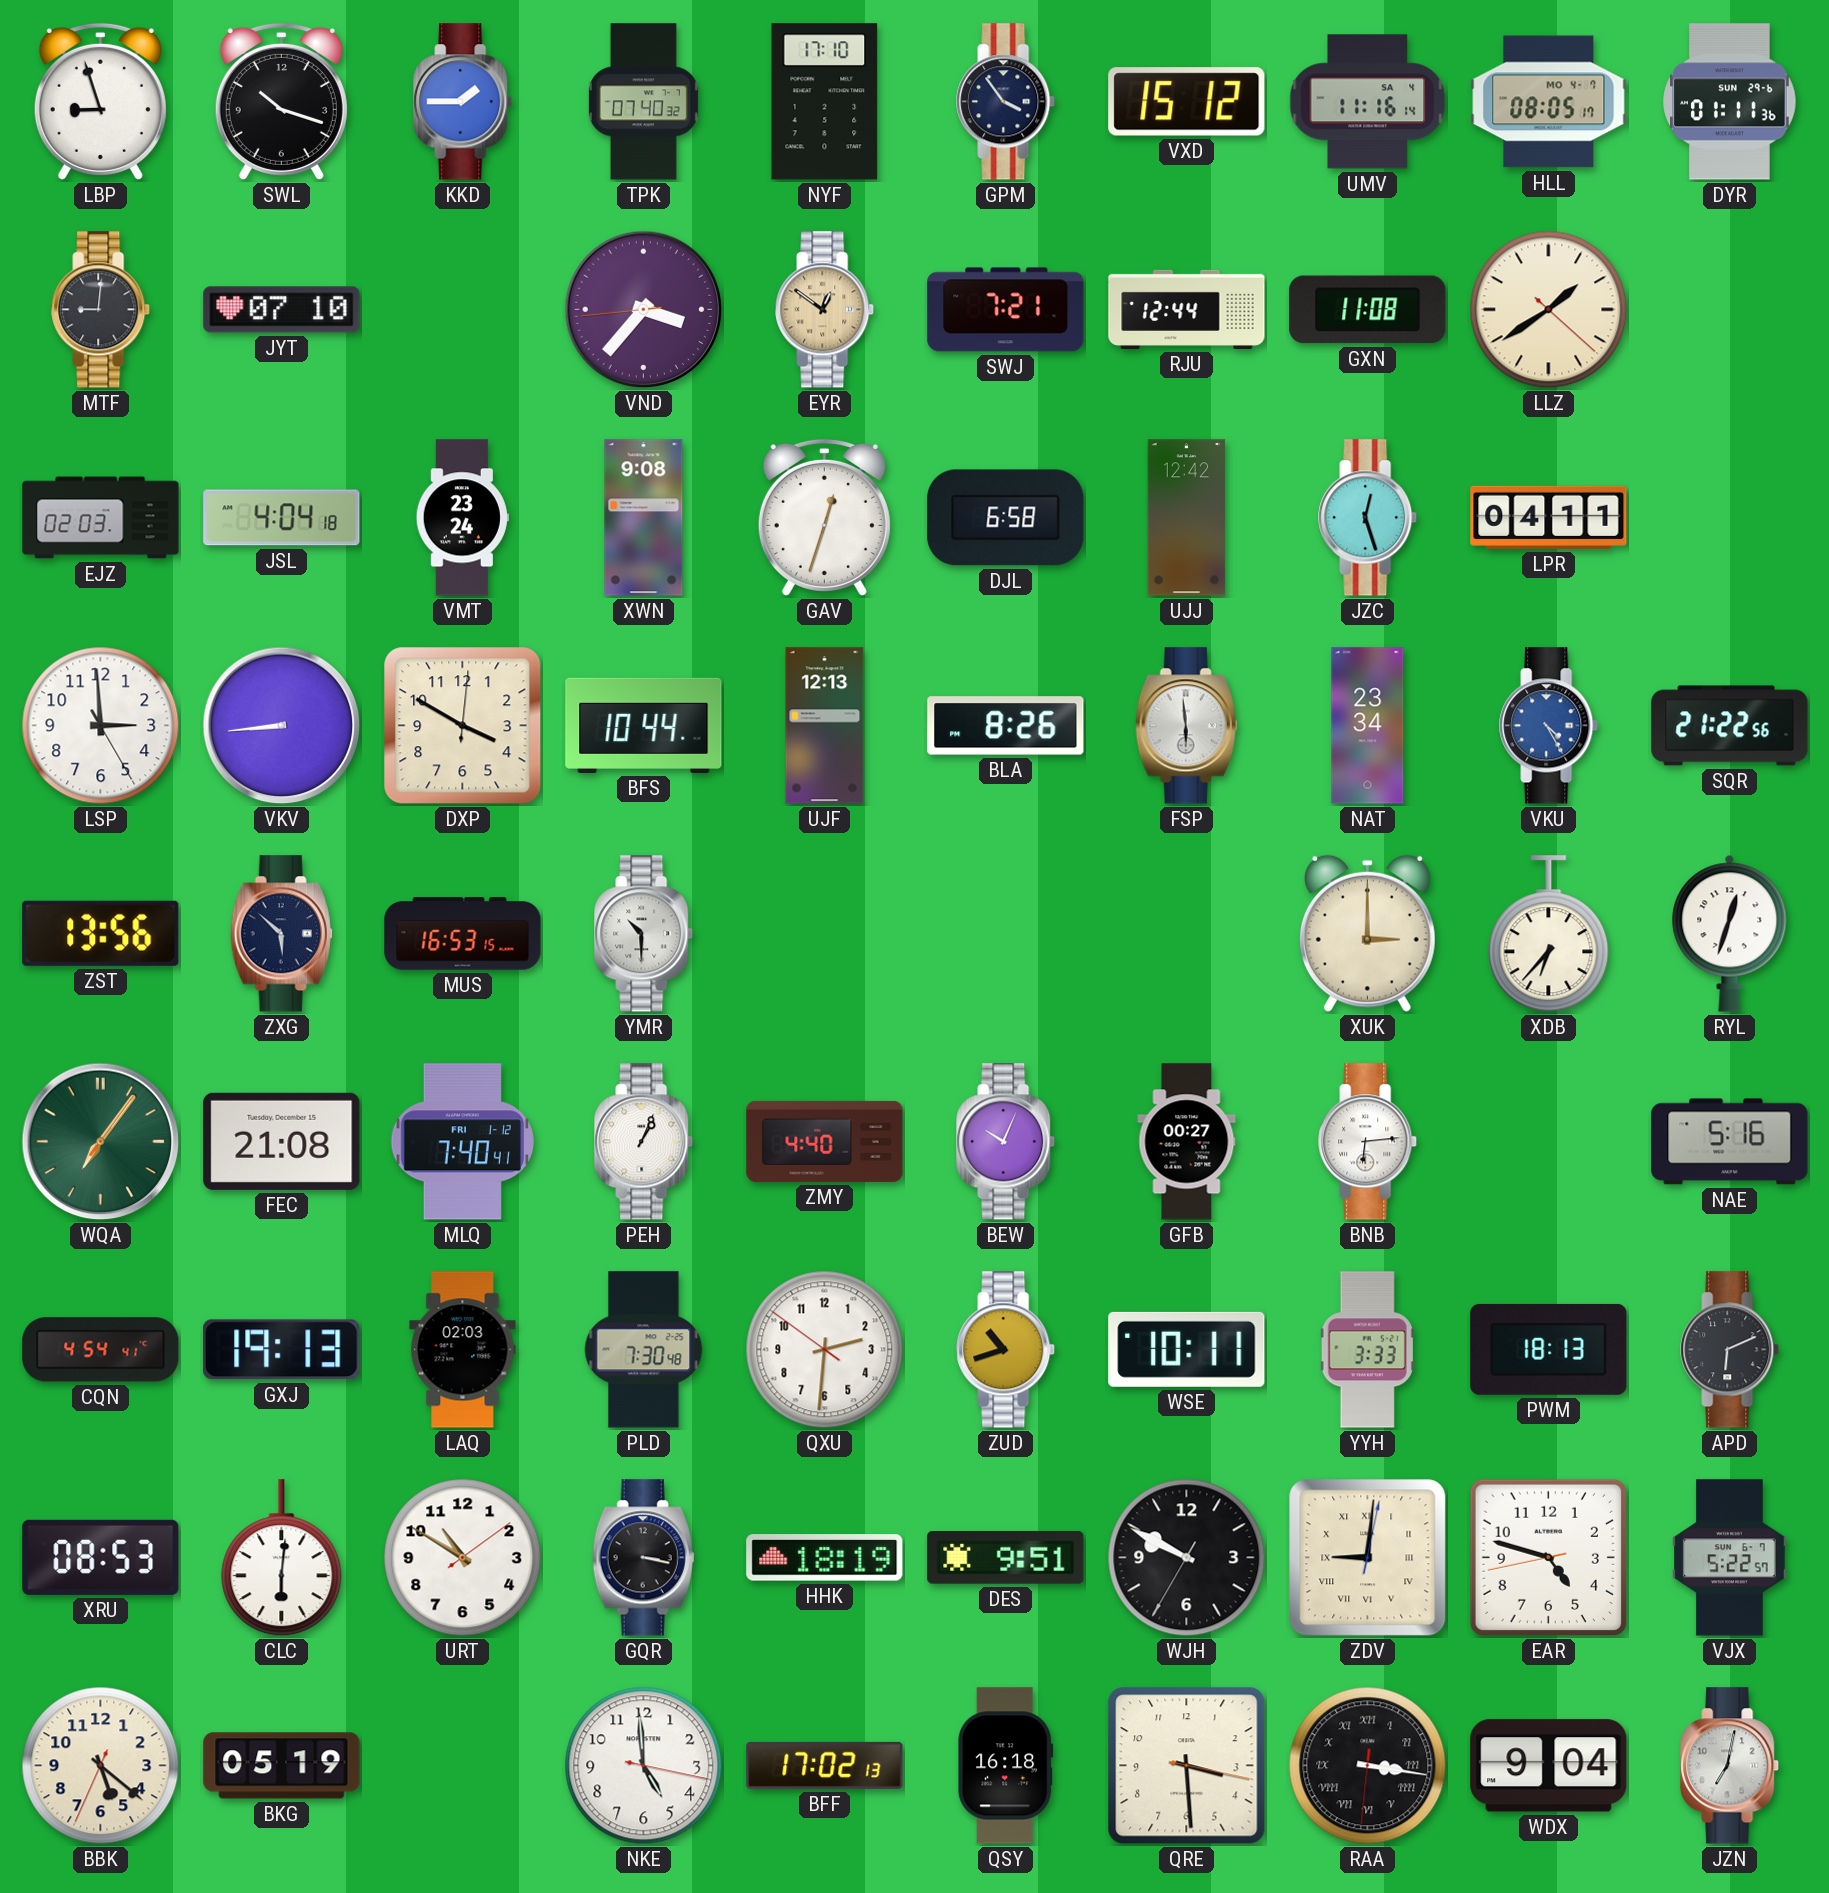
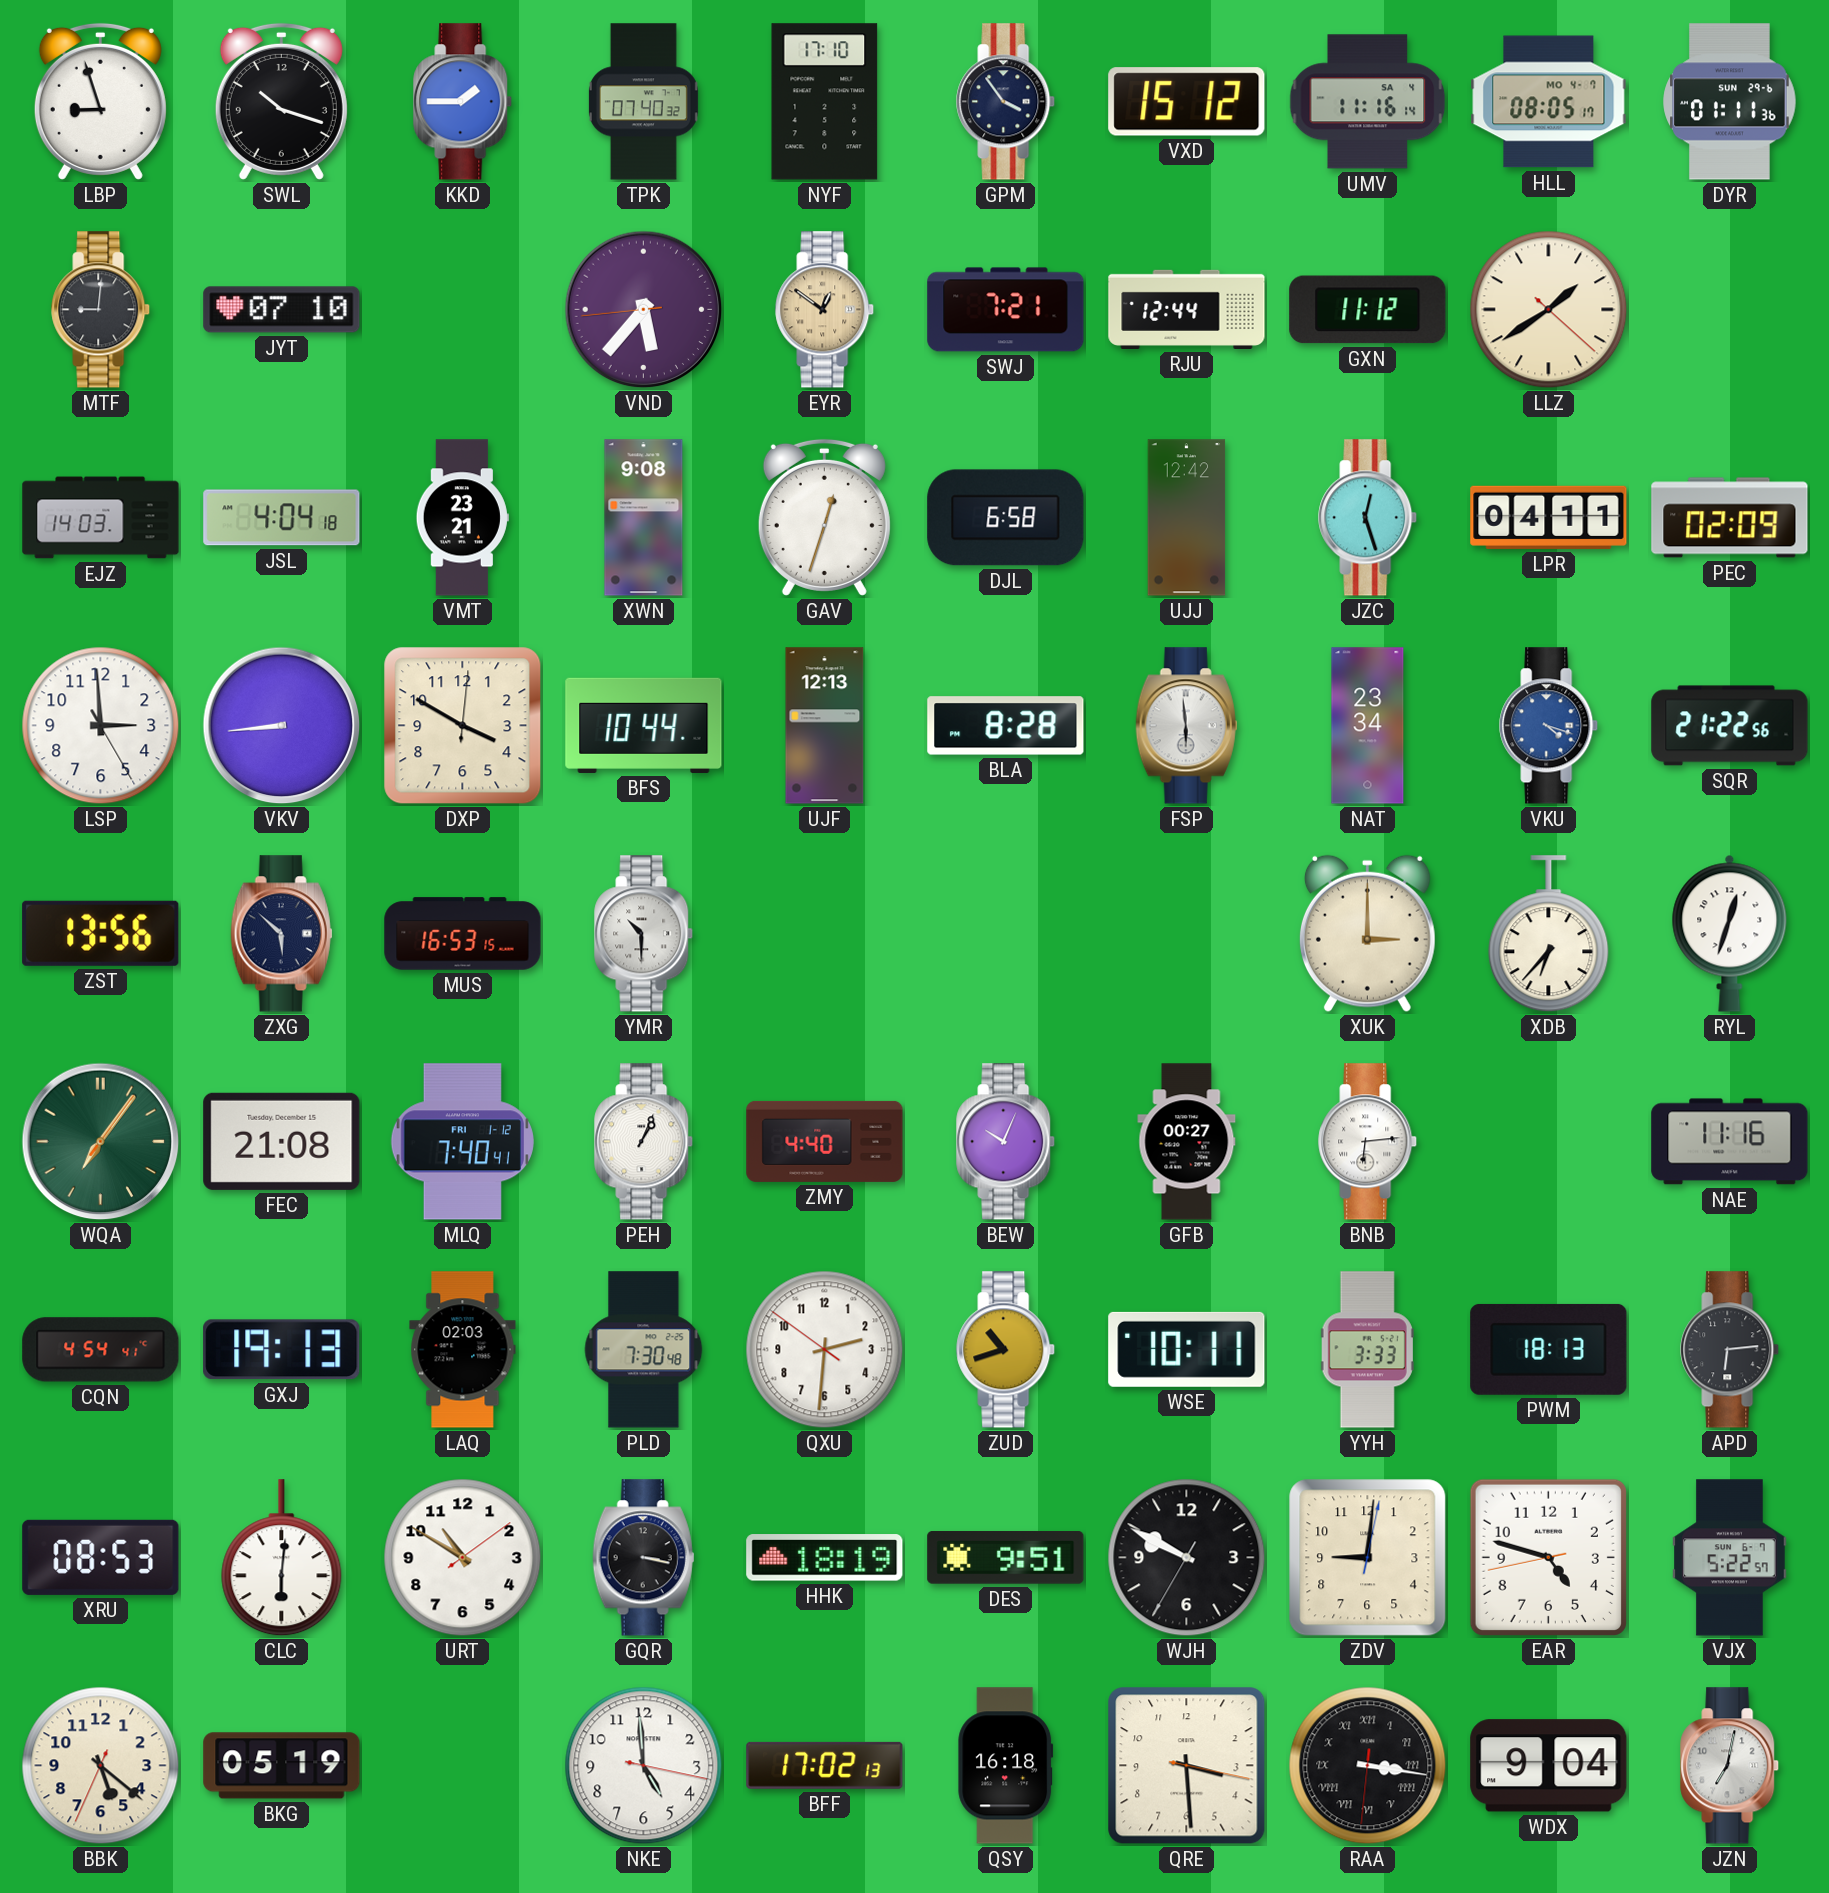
VND: 3:36 -> 5:36
GXN: 11:08 -> 11:12
EJZ: 02:03 -> 14:03
VMT: 23:24 -> 23:21
PEC: none -> 02:09
BLA: 8:26 -> 8:28
VKU: 4:25 -> 4:18
NAE: 5:16 -> 11:16
APD: 6:11 -> 6:14
ZDV numerals: Roman -> Arabic
